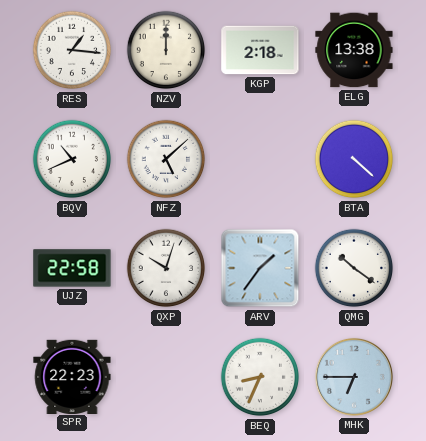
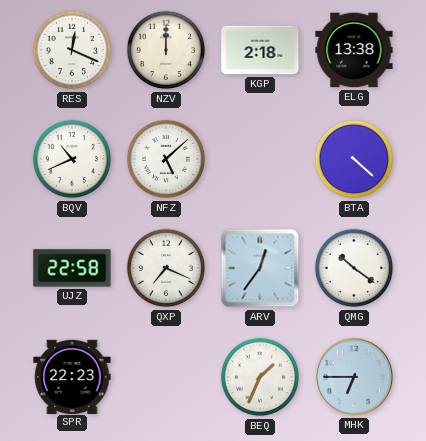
RES: 1:16 -> 12:19
QXP: 10:03 -> 7:19
ARV: 1:36 -> 12:36
BEQ: 8:34 -> 1:34
